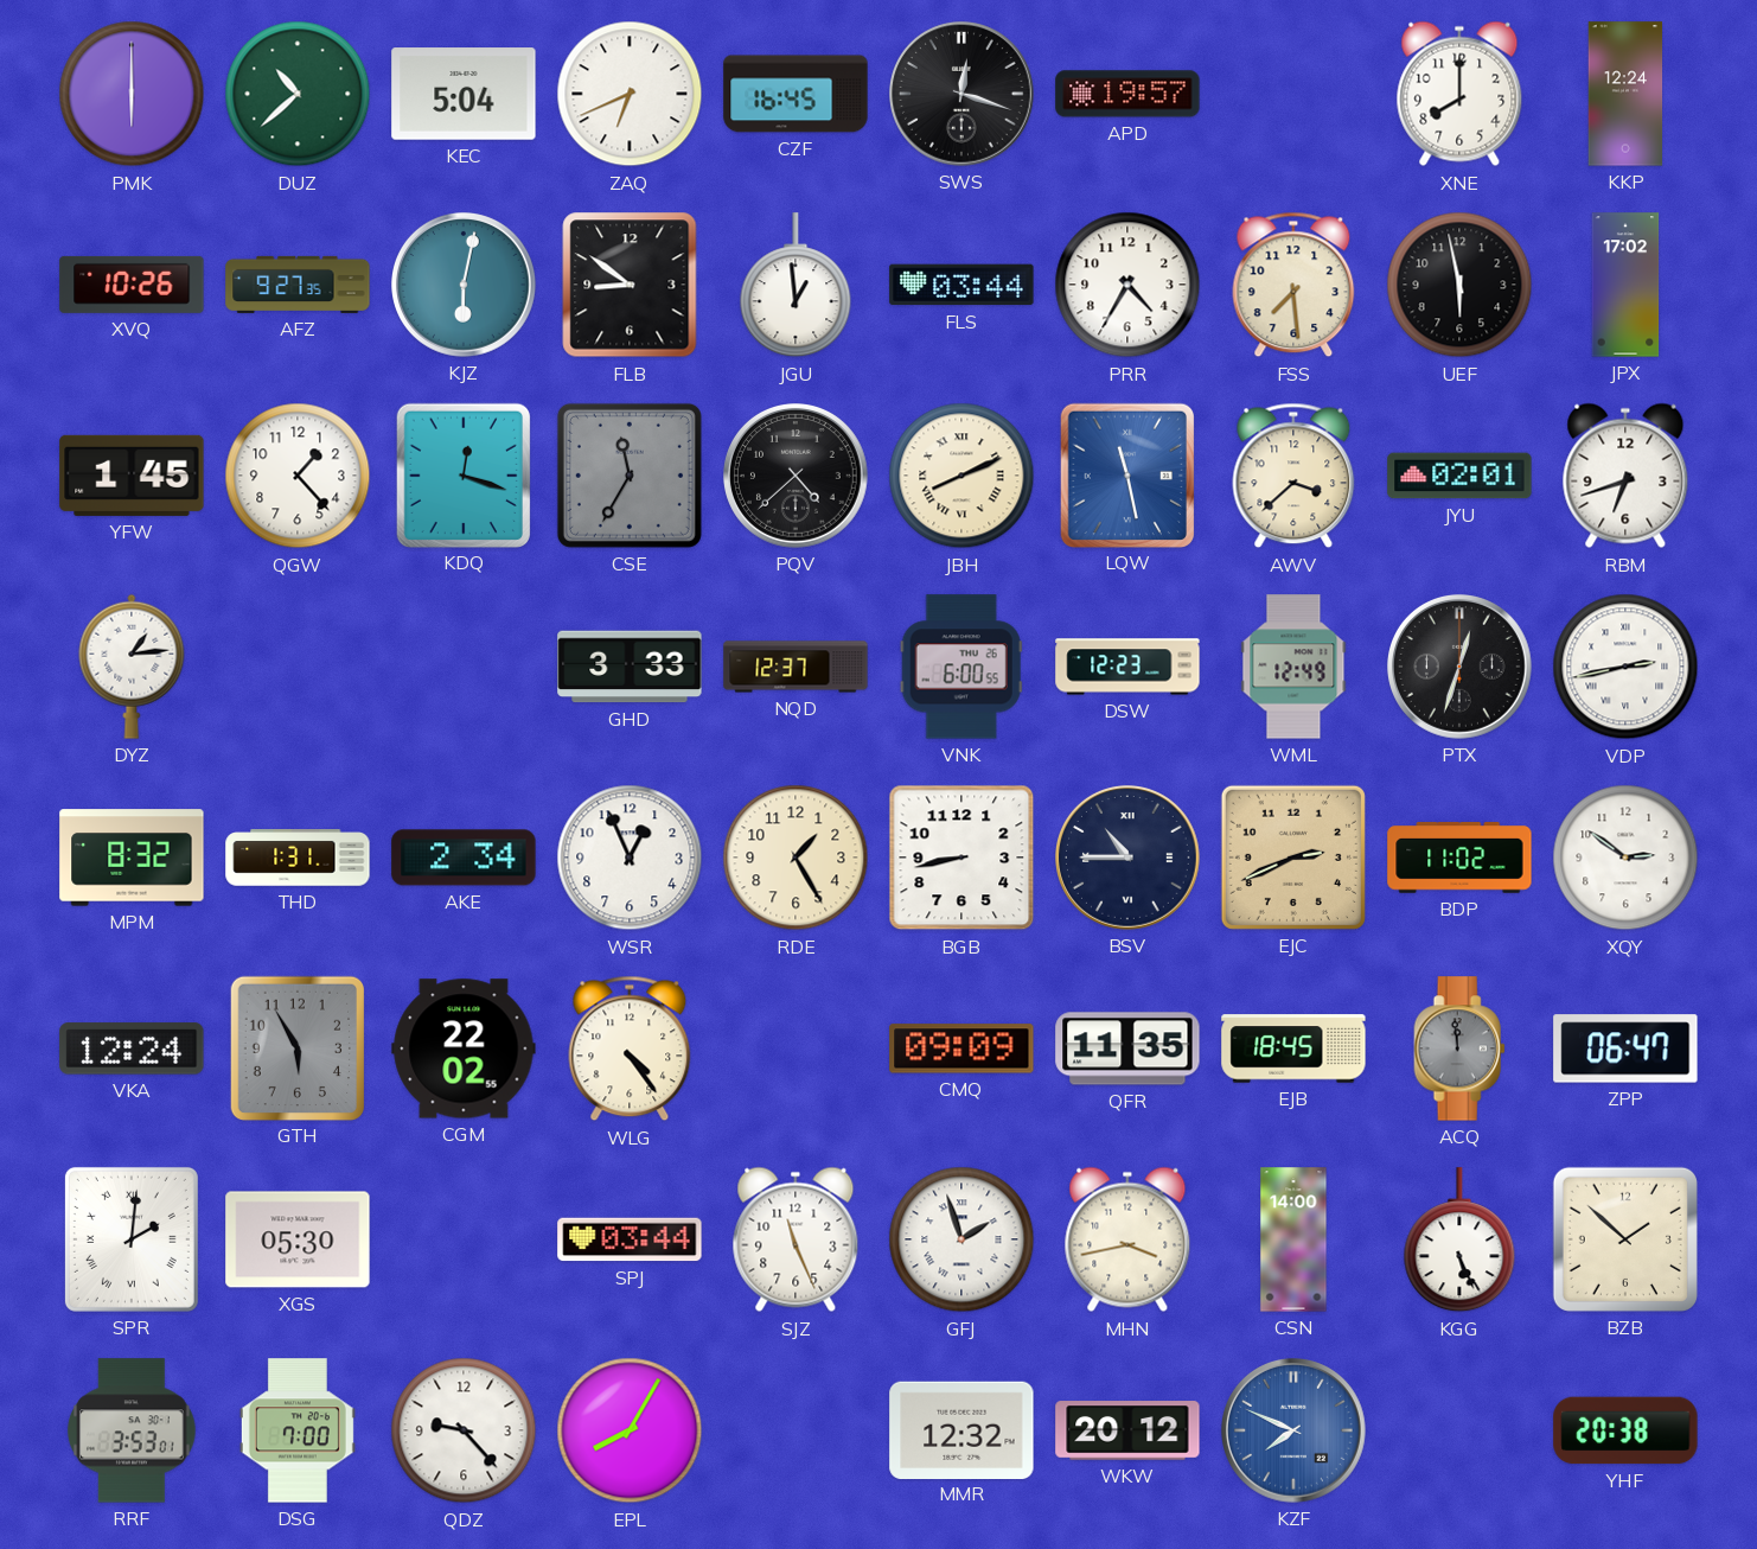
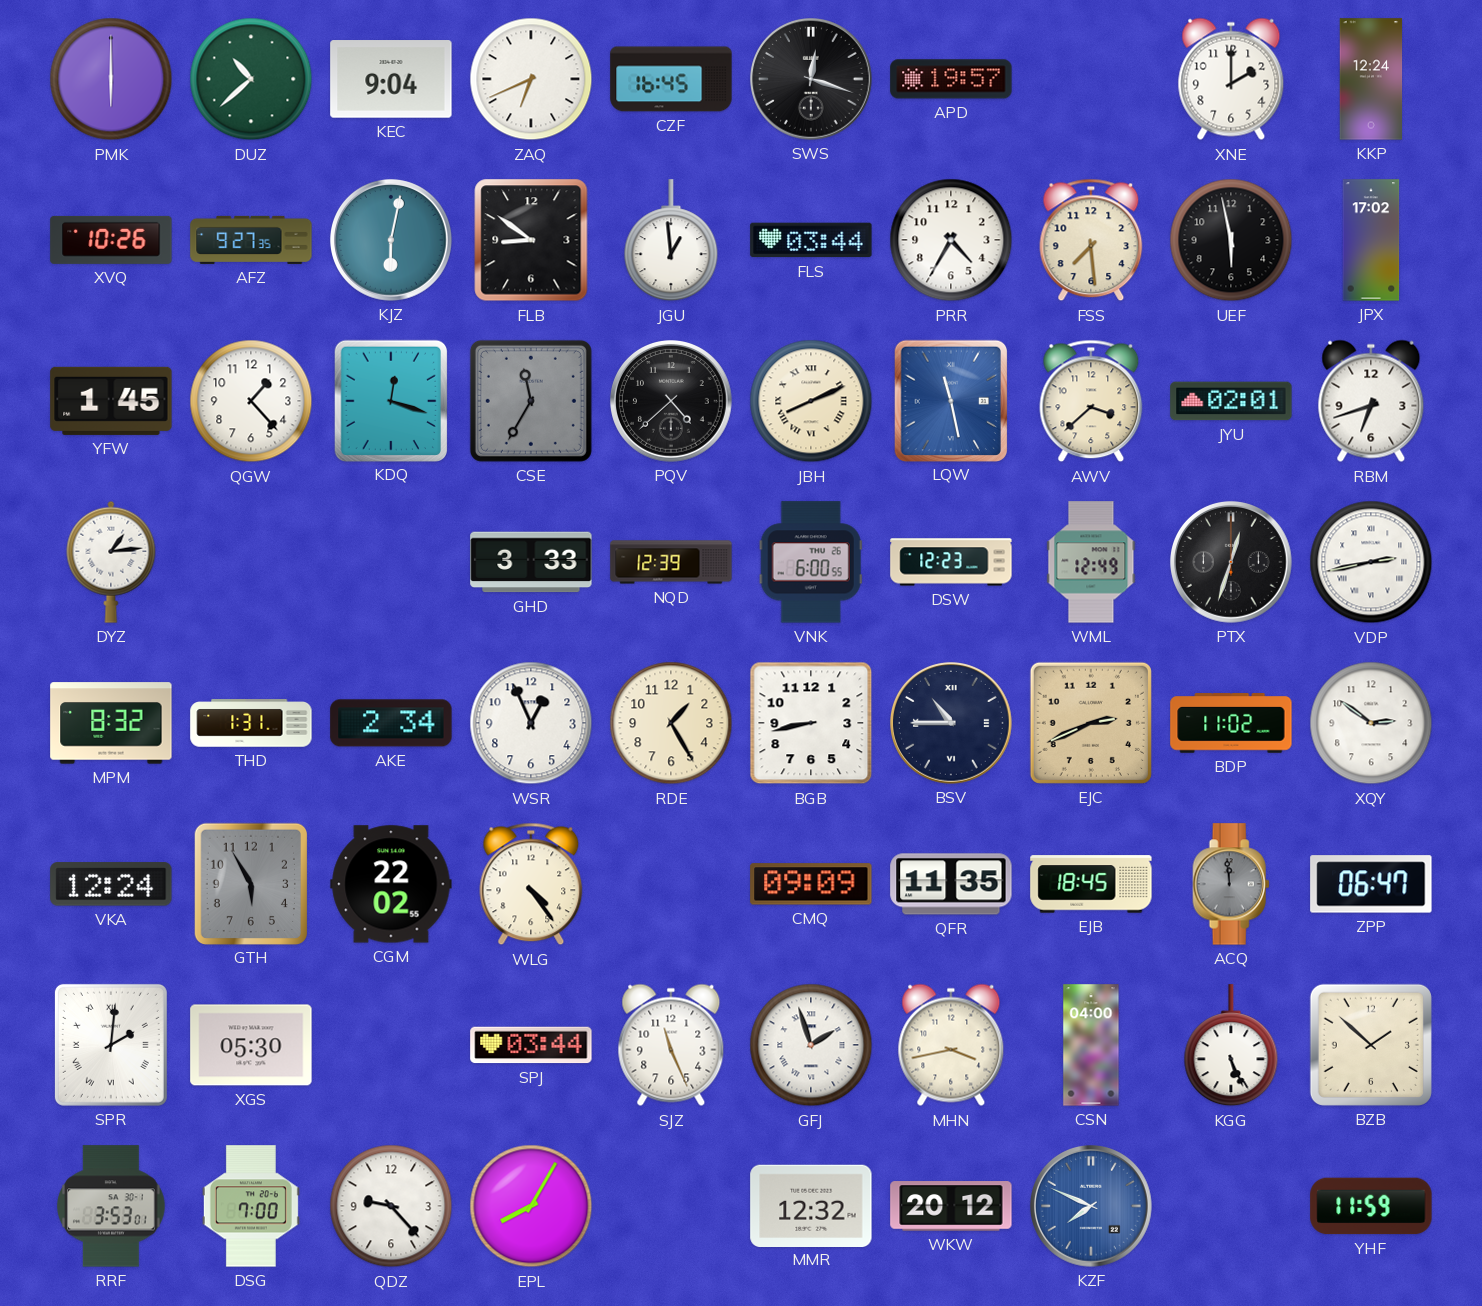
KEC: 5:04 -> 9:04
XNE: 8:00 -> 2:00
NQD: 12:37 -> 12:39
CSN: 14:00 -> 04:00
YHF: 20:38 -> 11:59
